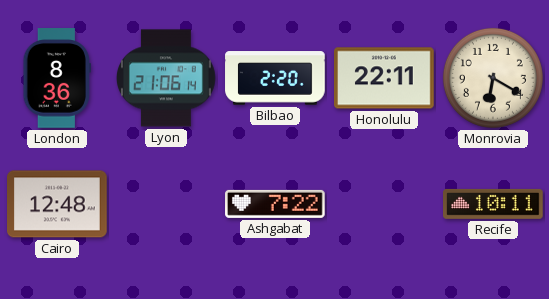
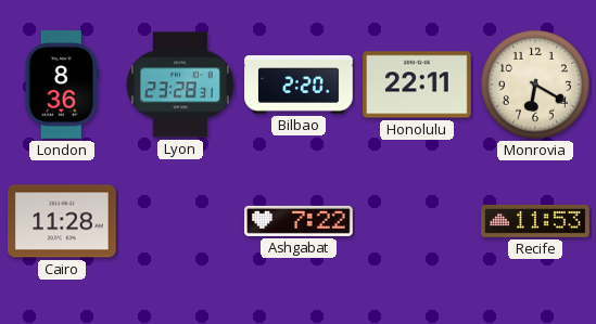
Lyon: 21:06 -> 23:28
Cairo: 12:48 -> 11:28
Recife: 10:11 -> 11:53
